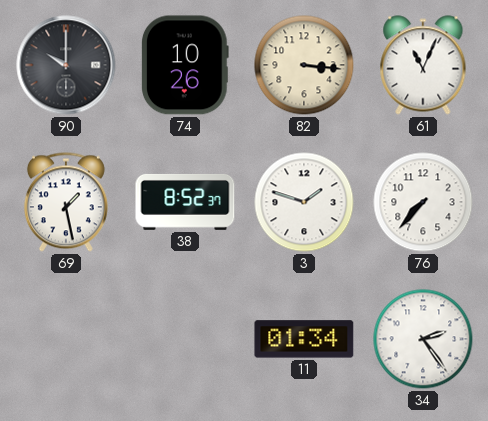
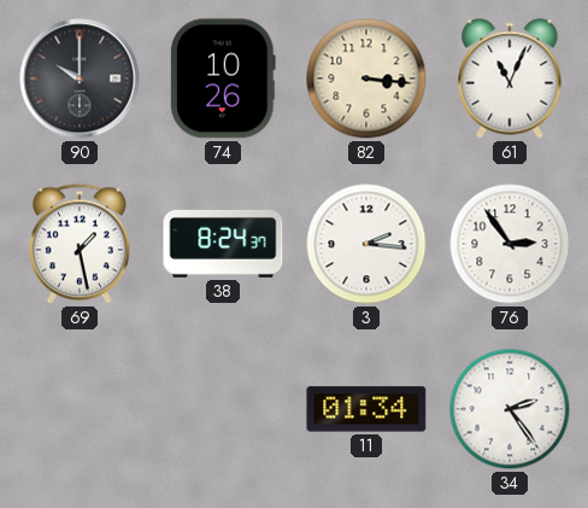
38: 8:52 -> 8:24
3: 1:48 -> 2:16
76: 7:37 -> 2:54
